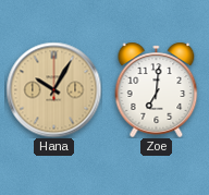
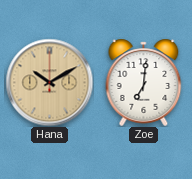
Hana: 10:05 -> 10:10
